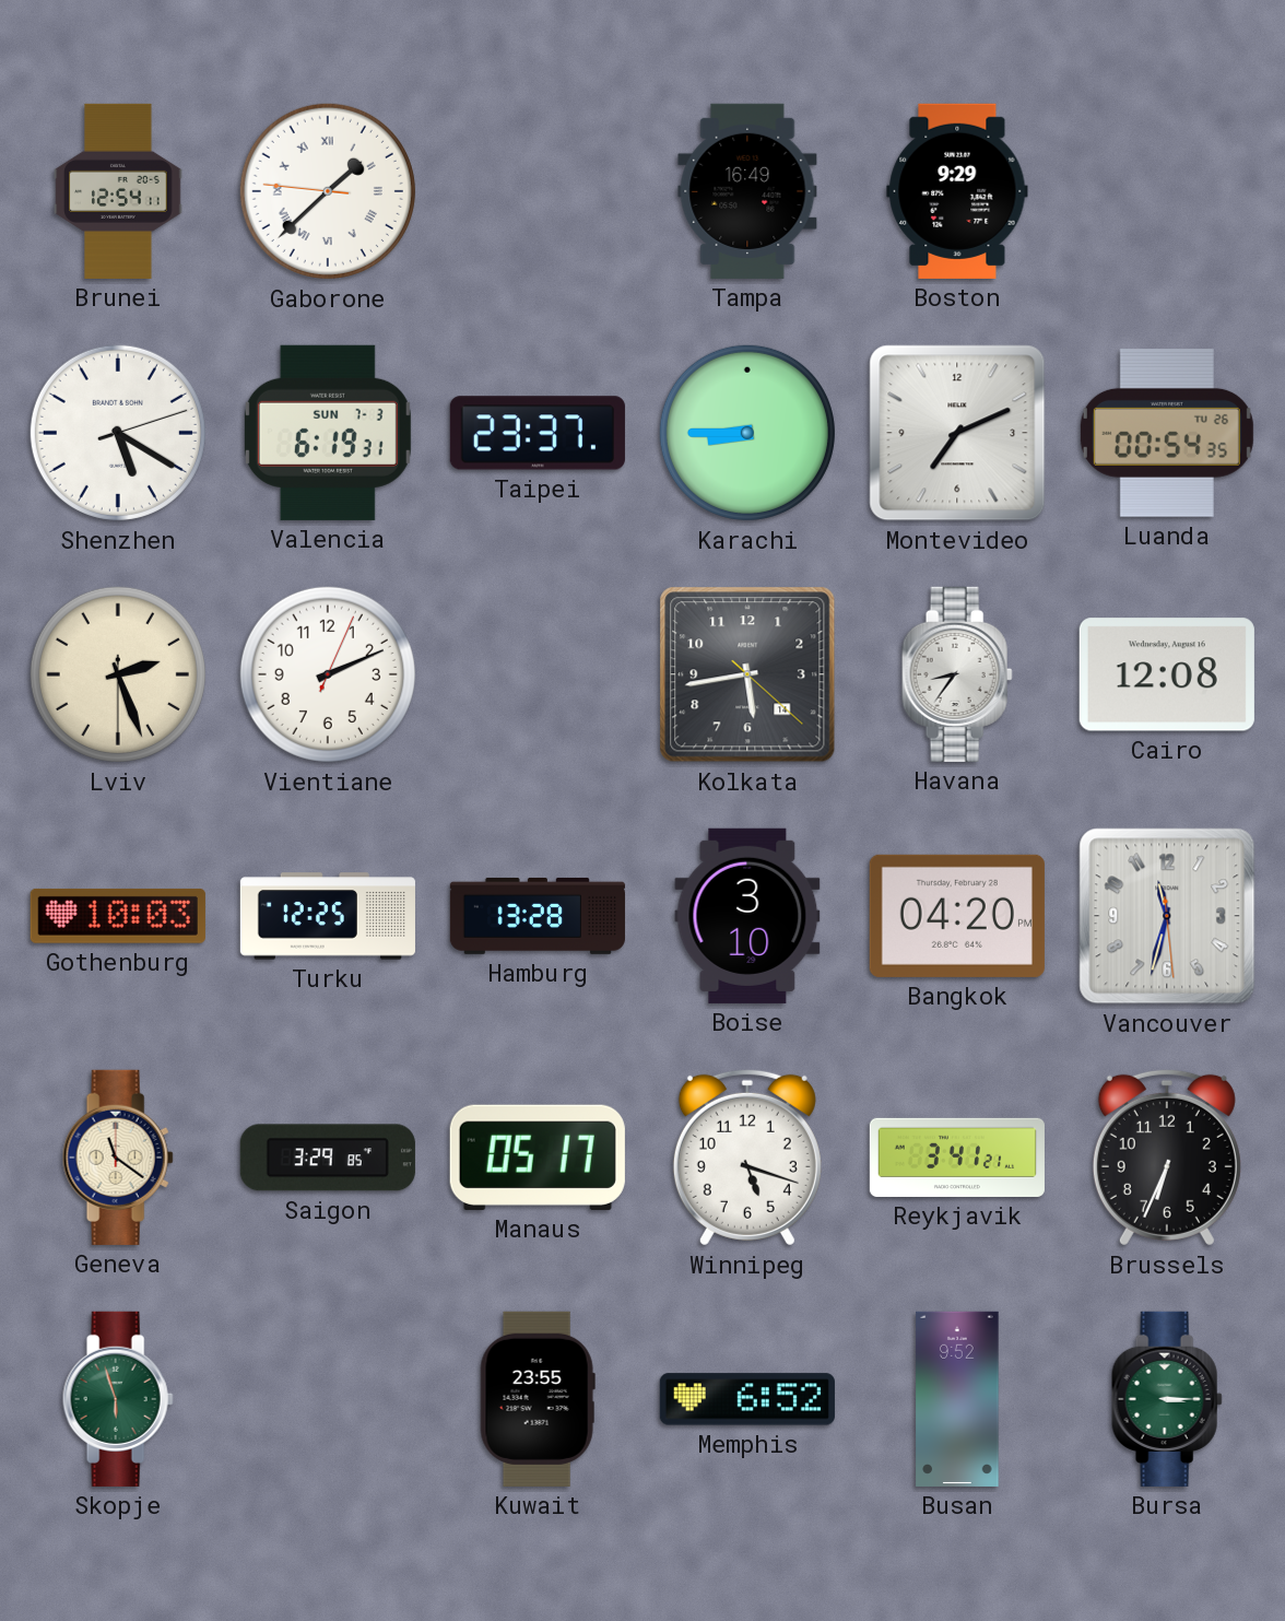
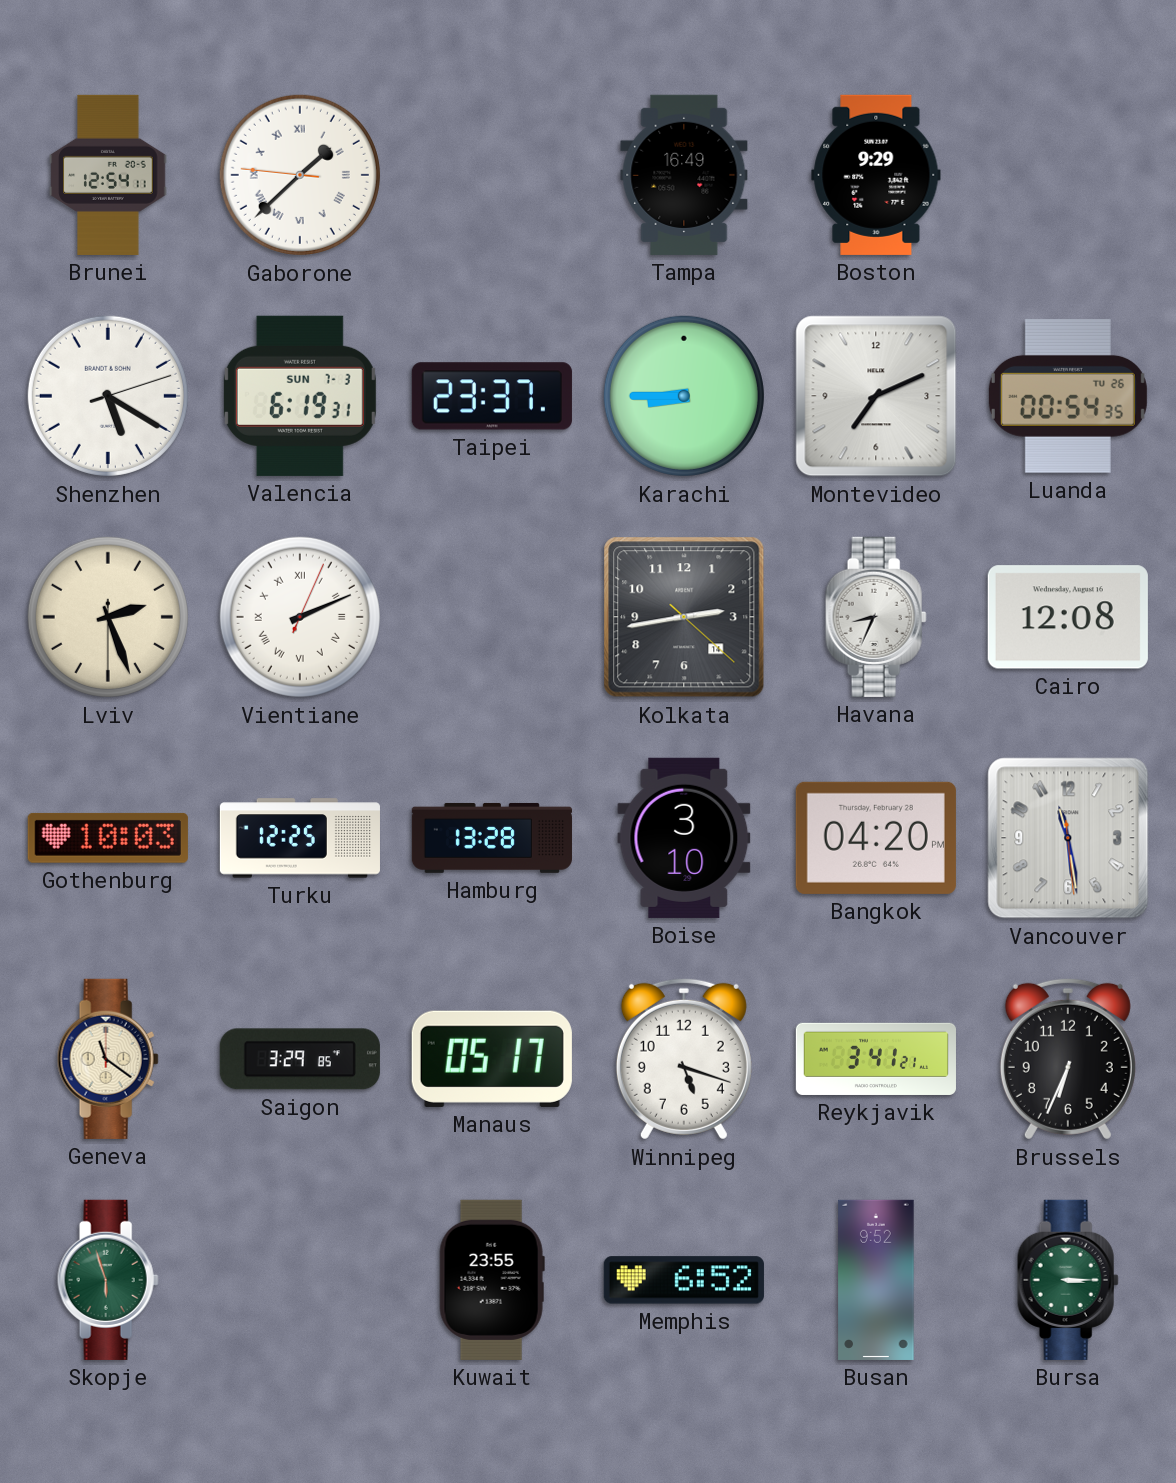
Vientiane numerals: Arabic -> Roman
Kolkata: 5:43 -> 2:43
Havana: 8:36 -> 8:34
Vancouver: 11:32 -> 11:28
